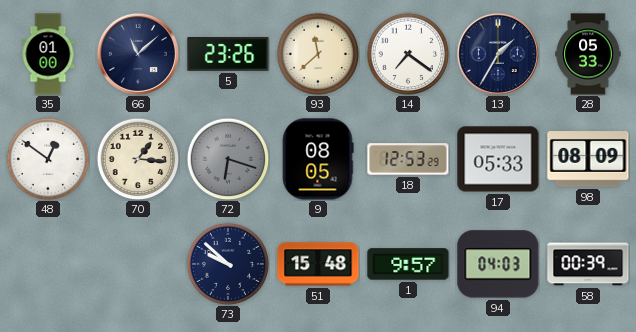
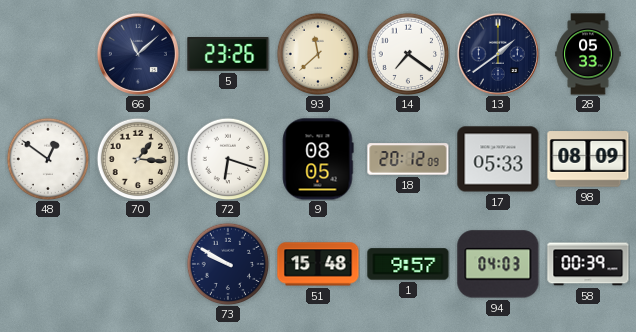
35: 01:00 -> none
13: 1:35 -> 1:39
72 dial: grey -> white
18: 12:53 -> 20:12
73: 9:52 -> 9:50
